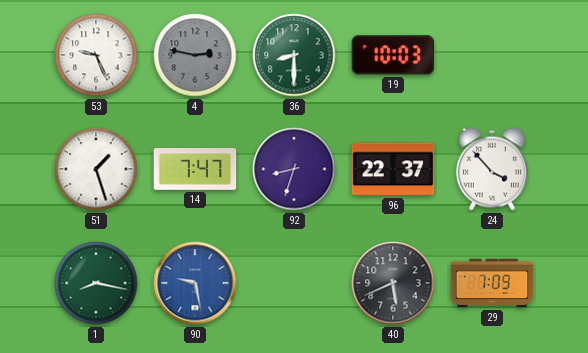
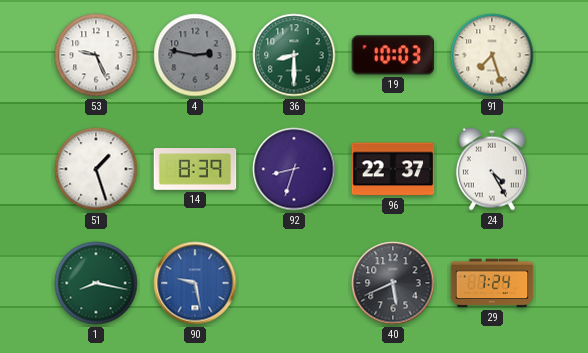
91: none -> 7:27
14: 7:47 -> 8:39
24: 3:53 -> 4:25
29: 7:09 -> 7:24
